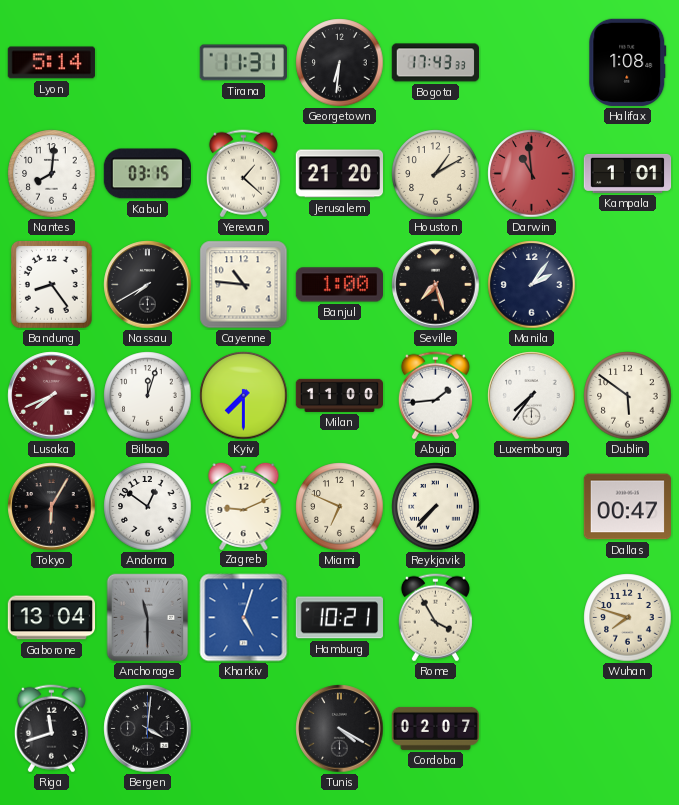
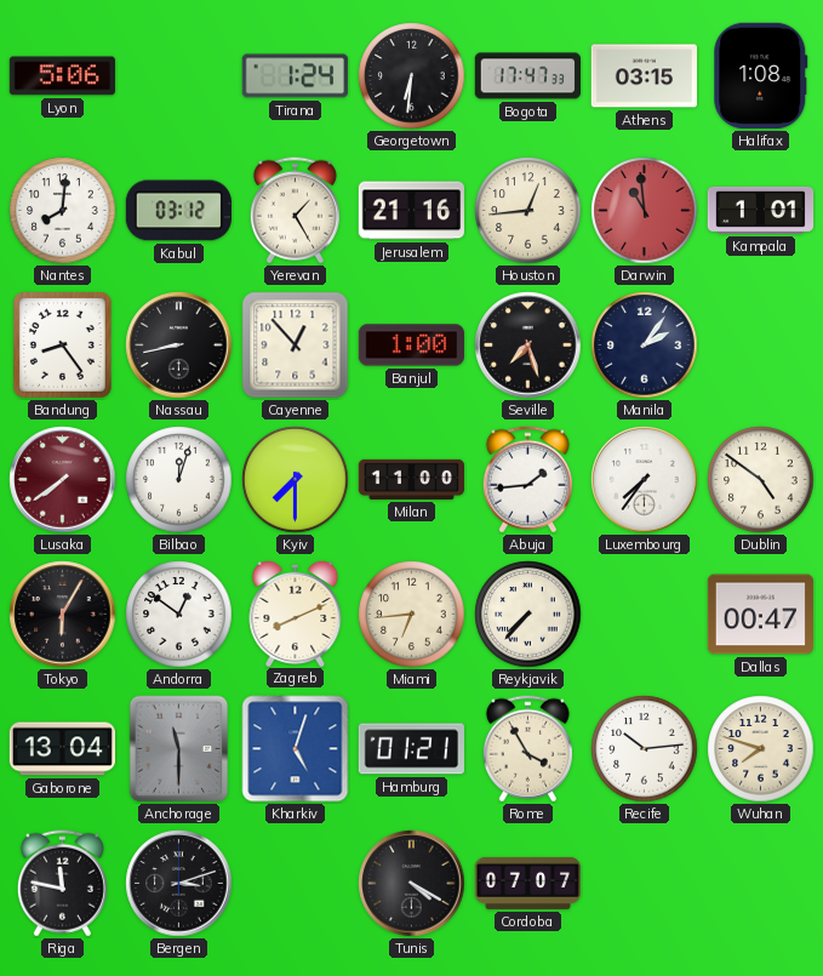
Lyon: 5:14 -> 5:06
Tirana: 11:31 -> 1:24
Bogota: 17:43 -> 17:47
Athens: none -> 03:15
Kabul: 03:15 -> 03:12
Yerevan: 1:22 -> 1:25
Jerusalem: 21:20 -> 21:16
Houston: 1:10 -> 12:44
Nassau: 7:40 -> 8:43
Cayenne: 10:46 -> 12:53
Lusaka: 7:41 -> 7:39
Dublin: 5:51 -> 4:51
Zagreb: 9:11 -> 8:11
Miami: 6:49 -> 6:44
Hamburg: 10:21 -> 01:21
Recife: none -> 10:14
Riga: 11:42 -> 11:47
Bergen: 4:01 -> 3:12
Cordoba: 02:07 -> 07:07
